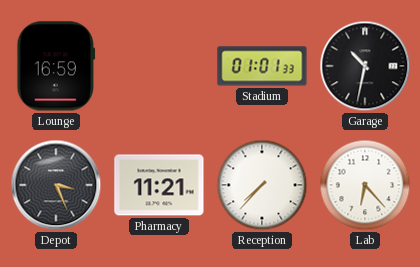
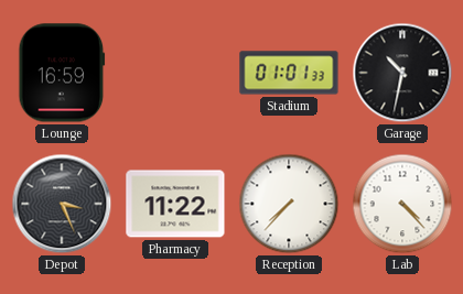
Pharmacy: 11:21 -> 11:22
Lab: 6:23 -> 4:23
